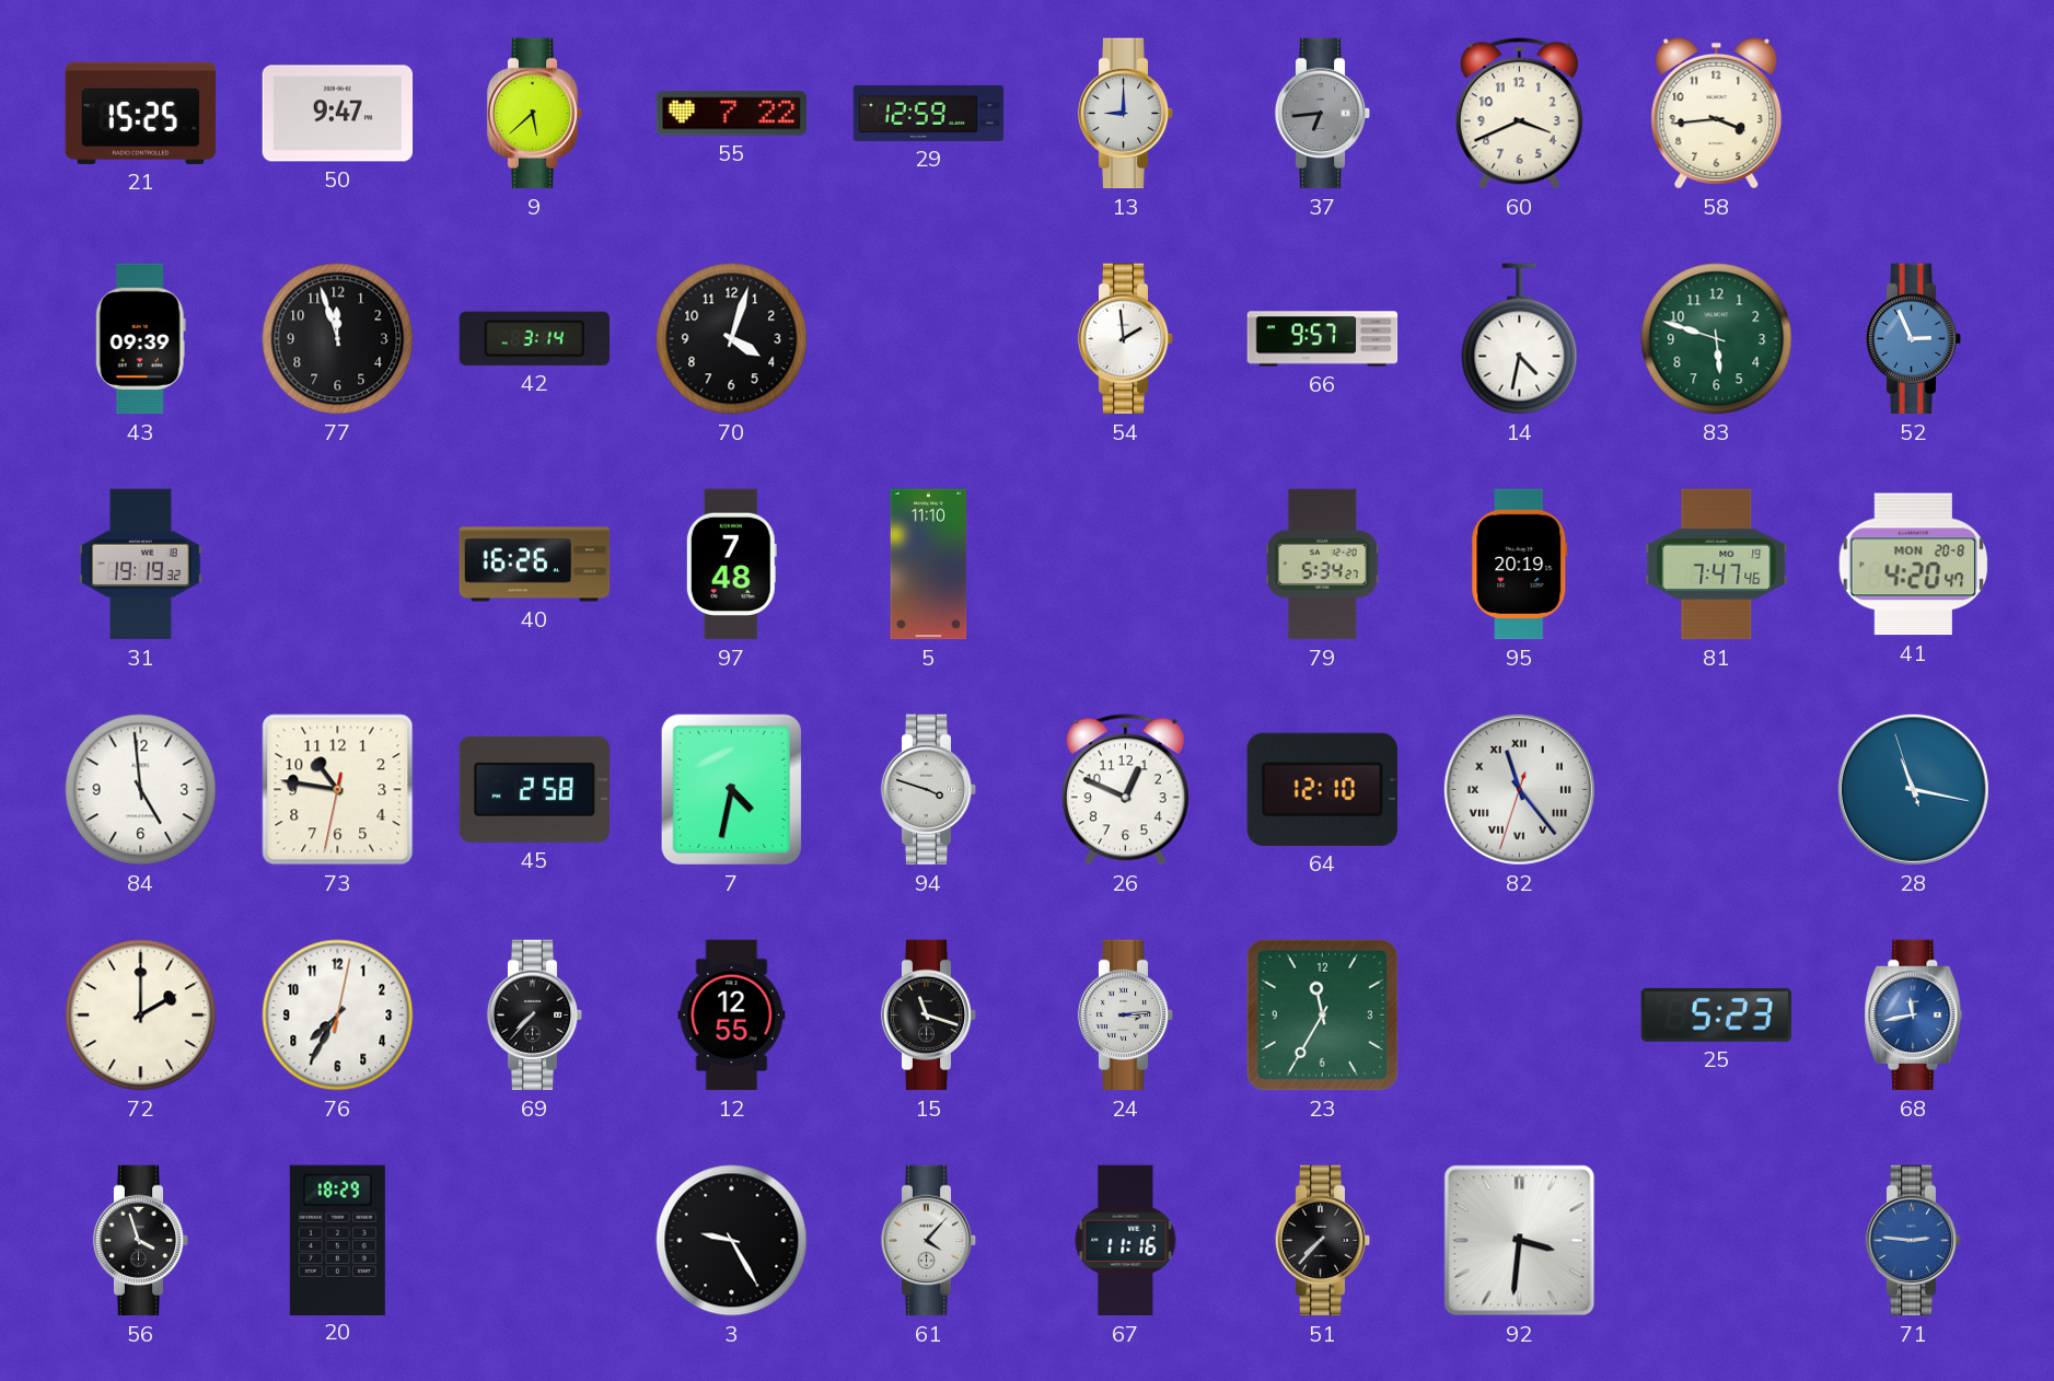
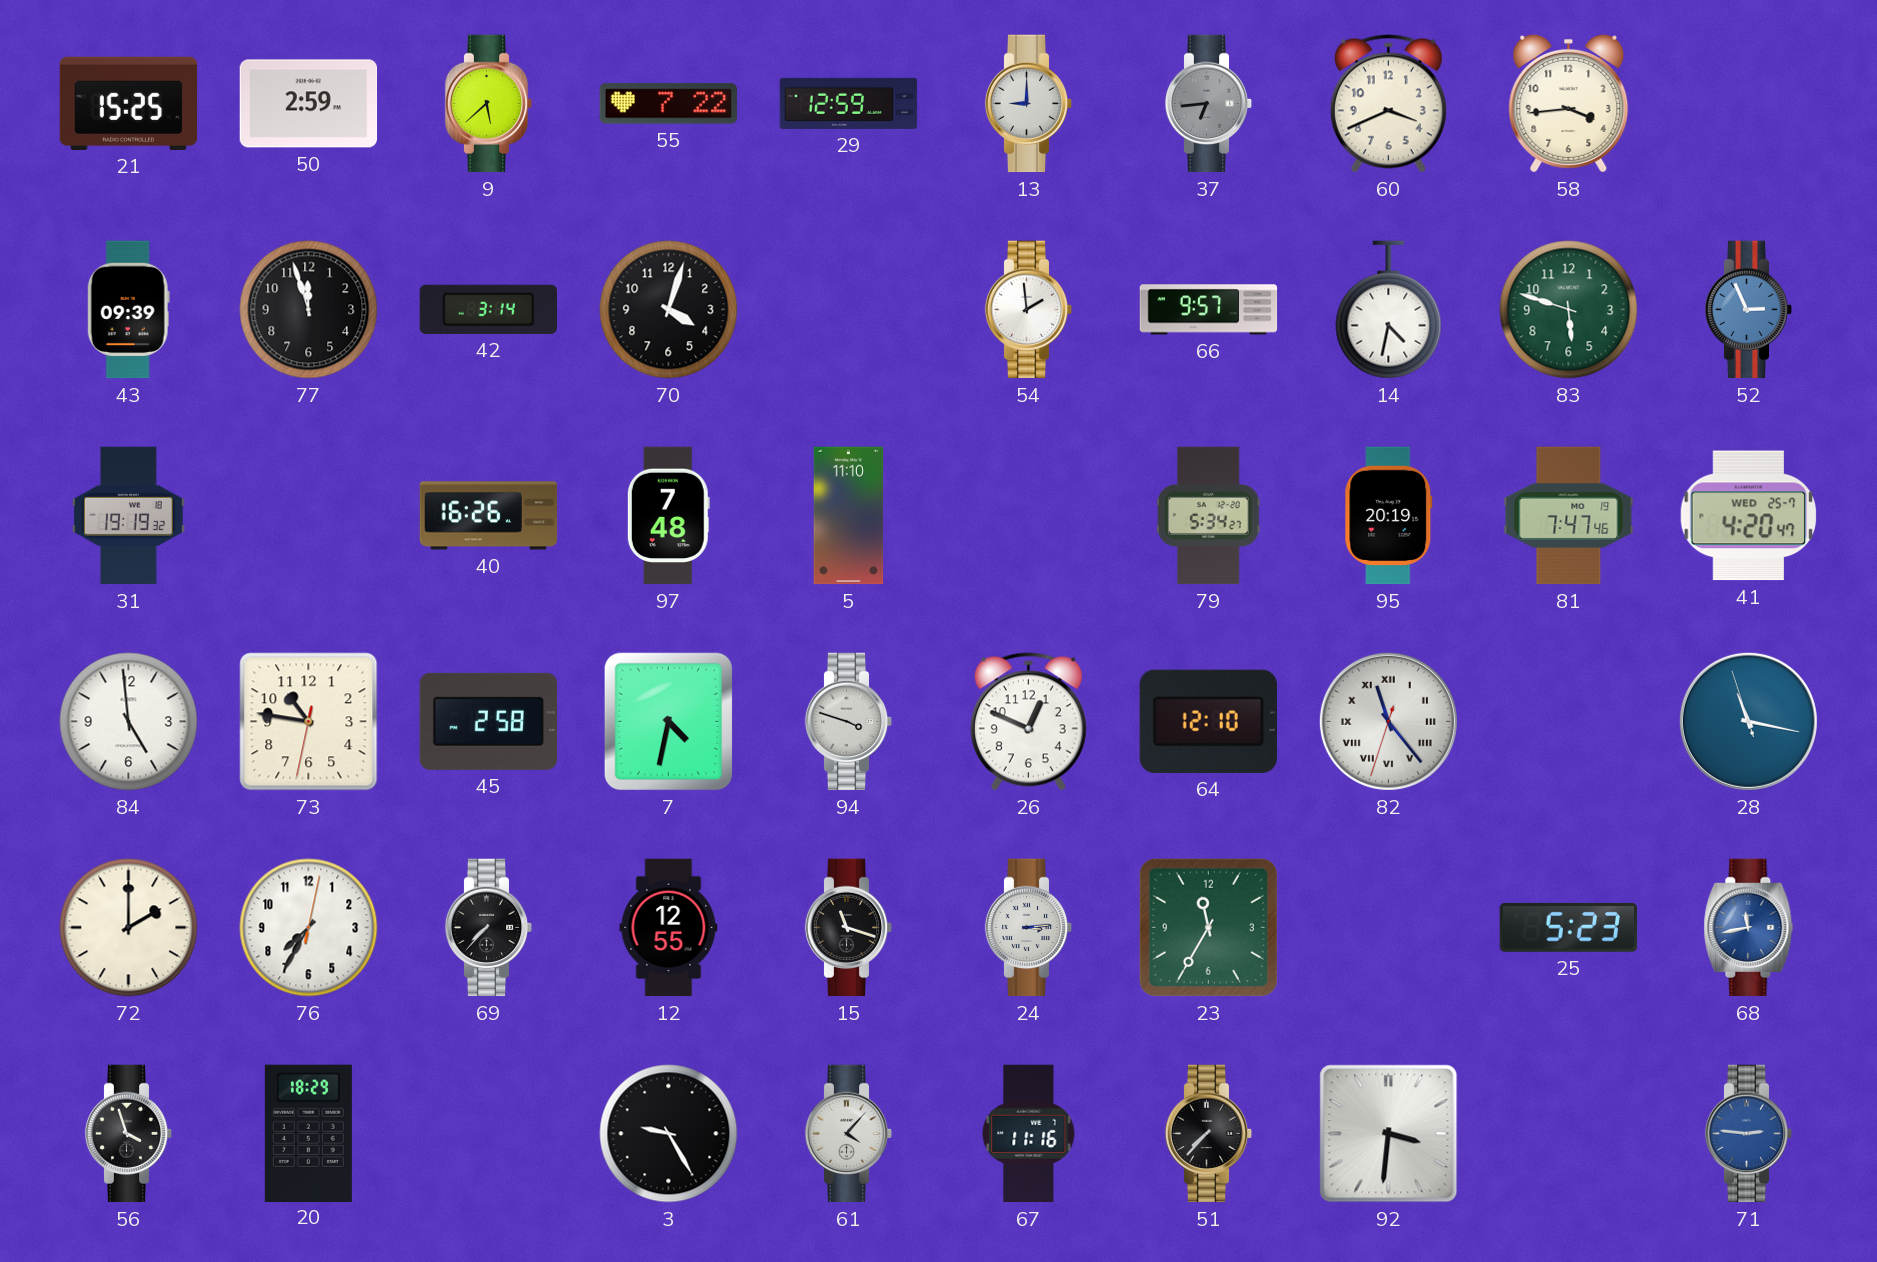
50: 9:47 -> 2:59
41 date: MON 20-8 -> WED 25-7
